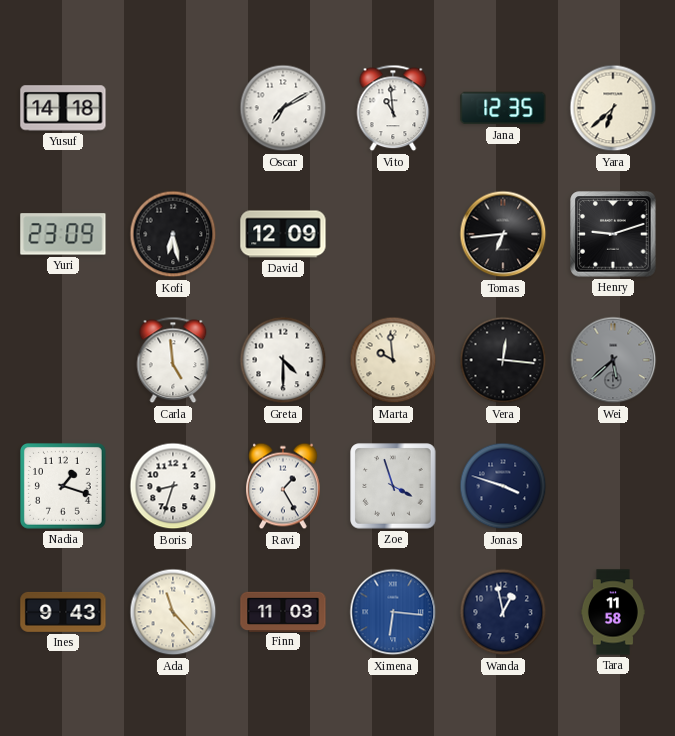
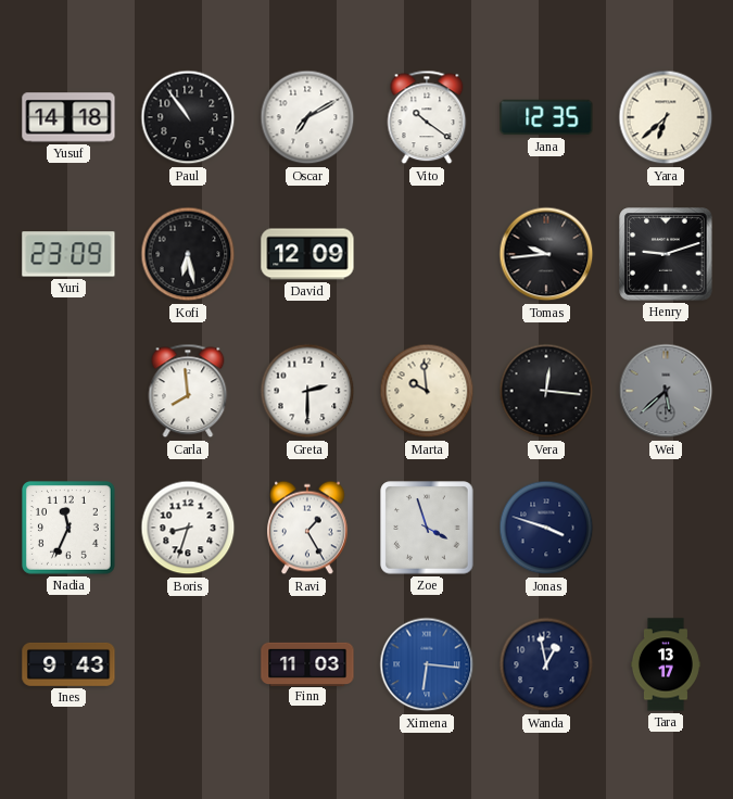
Paul: none -> 10:54
Vito: 10:59 -> 10:21
Tomas: 6:44 -> 9:44
Carla: 4:59 -> 7:59
Greta: 4:30 -> 2:30
Nadia: 1:18 -> 11:34
Ada: 11:23 -> none
Tara: 11:58 -> 13:17
